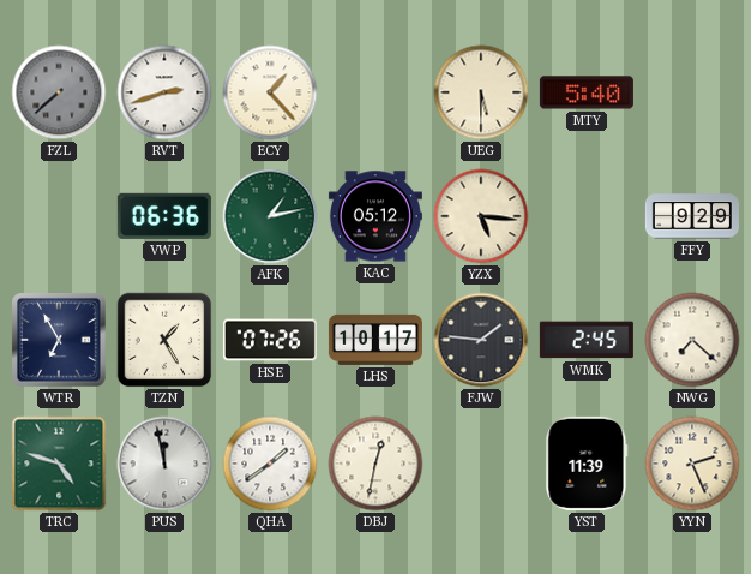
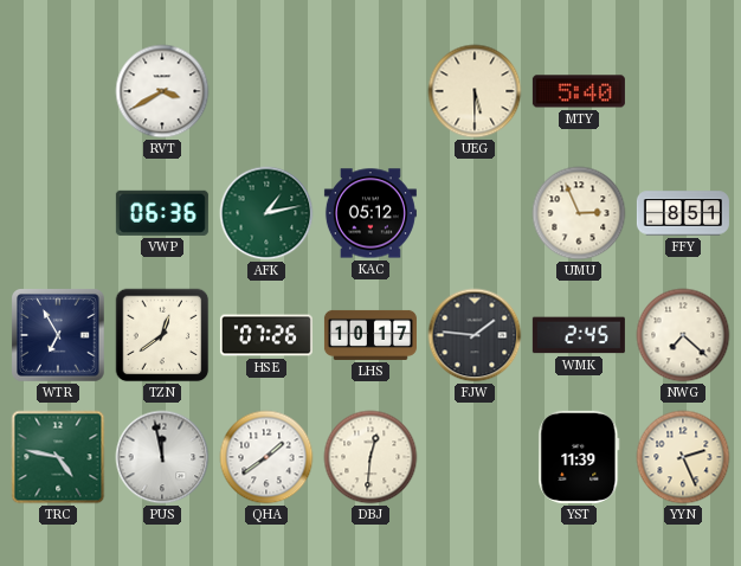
FZL: 7:38 -> none
RVT: 2:42 -> 3:40
ECY: 1:23 -> none
YZX: 5:16 -> none
UMU: none -> 2:56
FFY: 9:29 -> 8:51
TZN: 1:25 -> 12:39
TRC: 4:48 -> 4:47
DBJ: 12:32 -> 12:31
